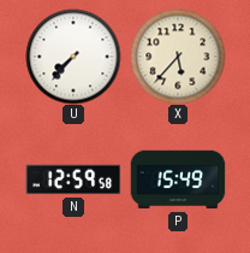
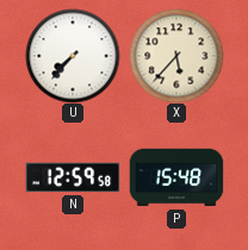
P: 15:49 -> 15:48
